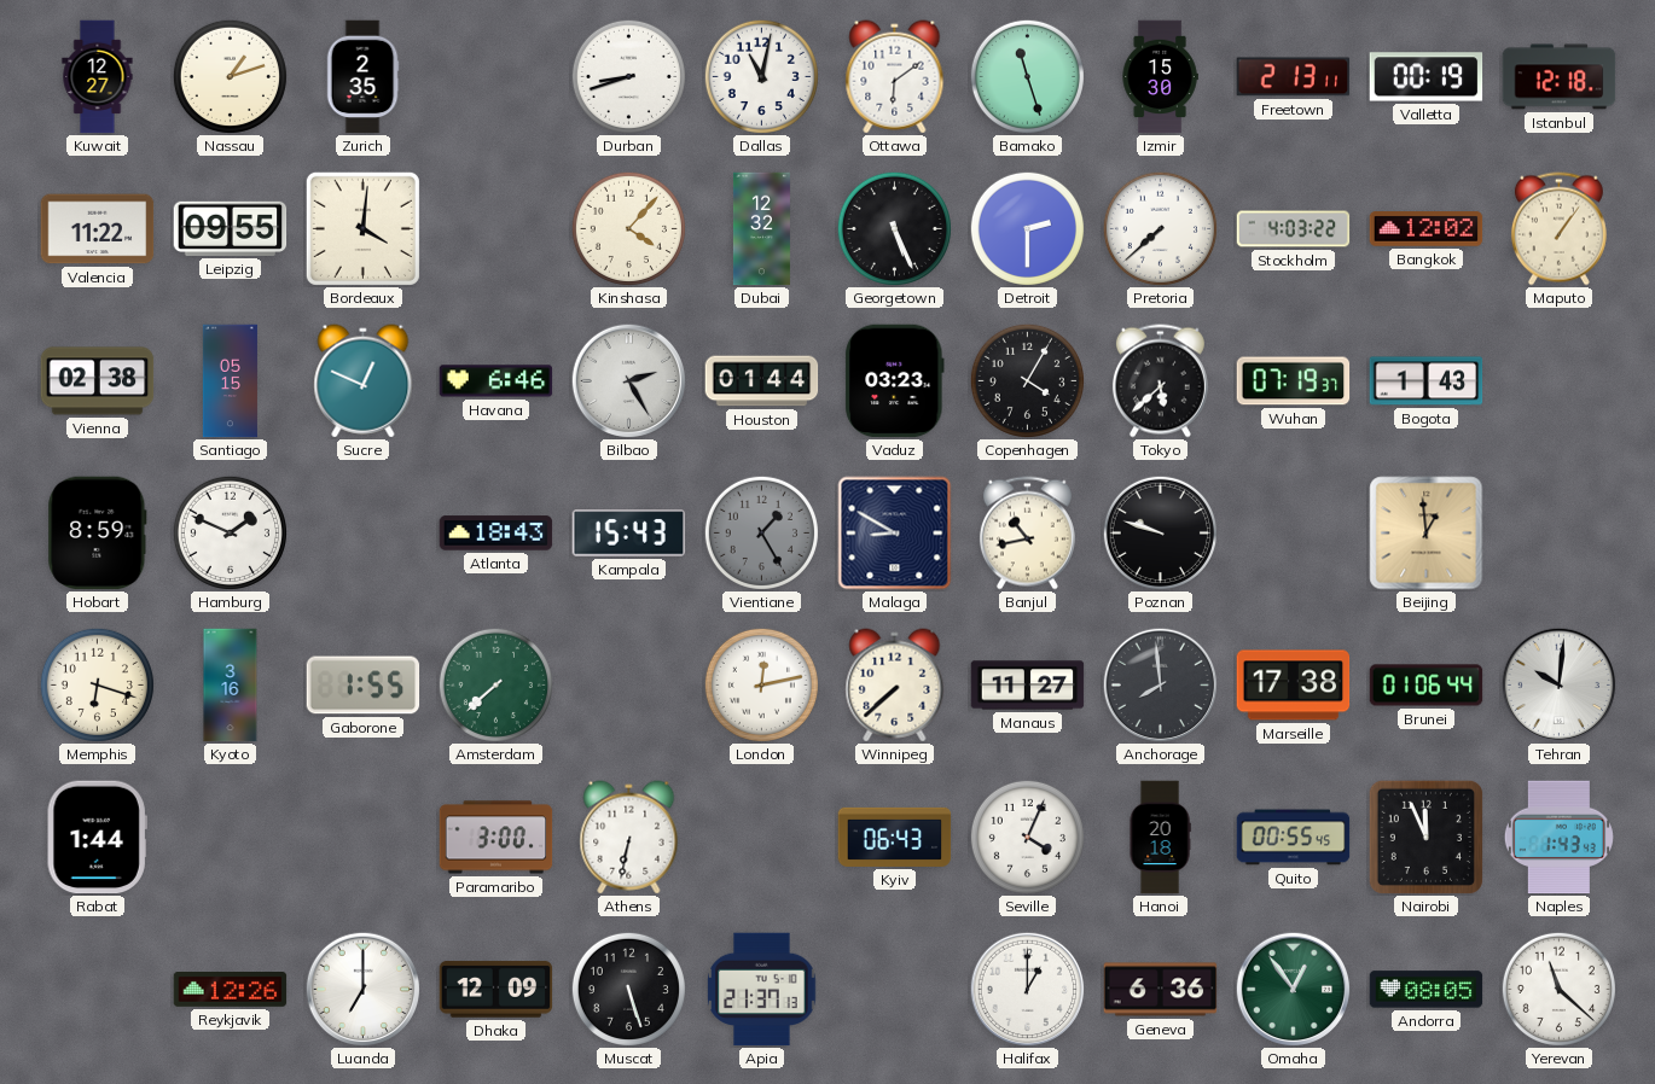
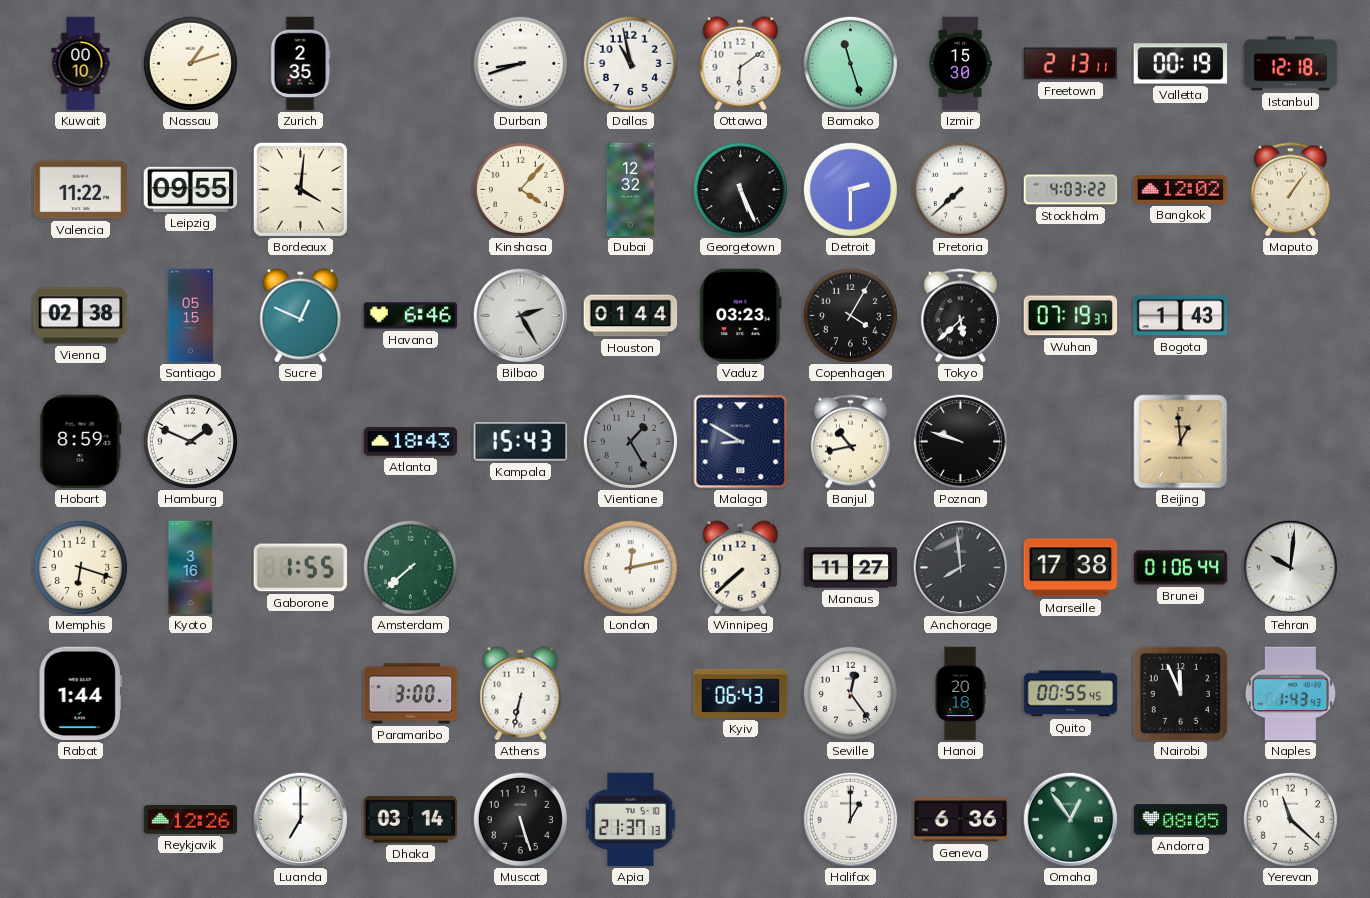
Kuwait: 12:27 -> 00:10
Dallas: 11:02 -> 10:58
Seville: 4:04 -> 12:24
Dhaka: 12:09 -> 03:14
